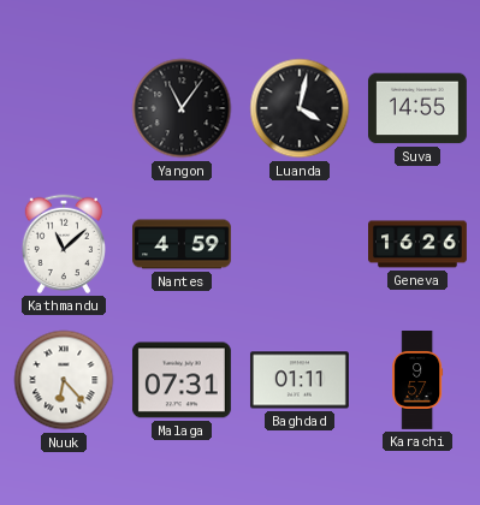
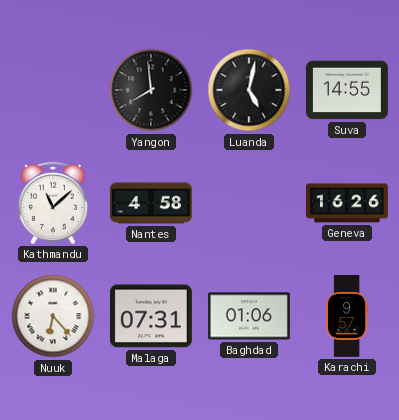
Yangon: 11:06 -> 7:59
Luanda: 4:02 -> 5:02
Nantes: 4:59 -> 4:58
Baghdad: 01:11 -> 01:06
